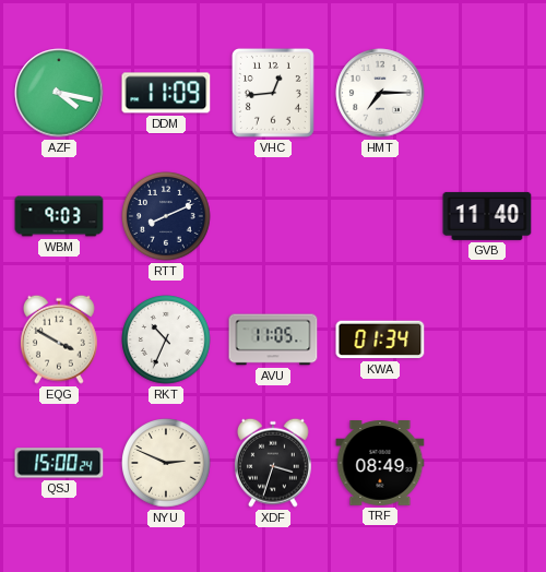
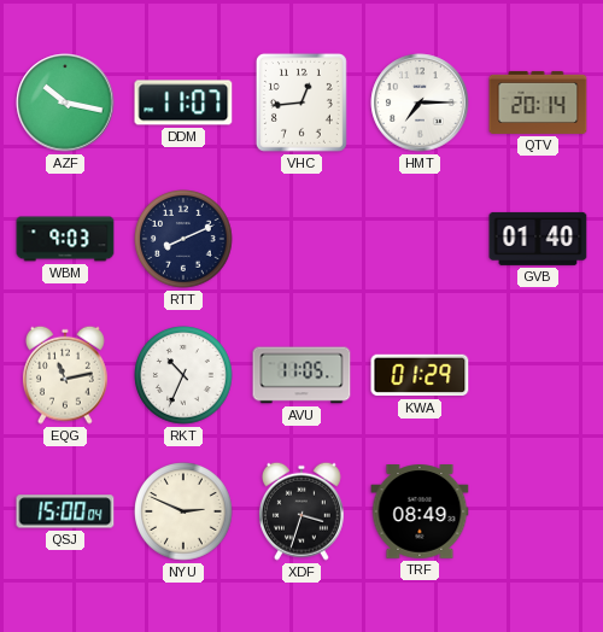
AZF: 4:17 -> 10:17
DDM: 11:09 -> 11:07
QTV: none -> 20:14
GVB: 11:40 -> 01:40
EQG: 3:50 -> 11:13
KWA: 01:34 -> 01:29
QSJ: 15:00:24 -> 15:00:04
